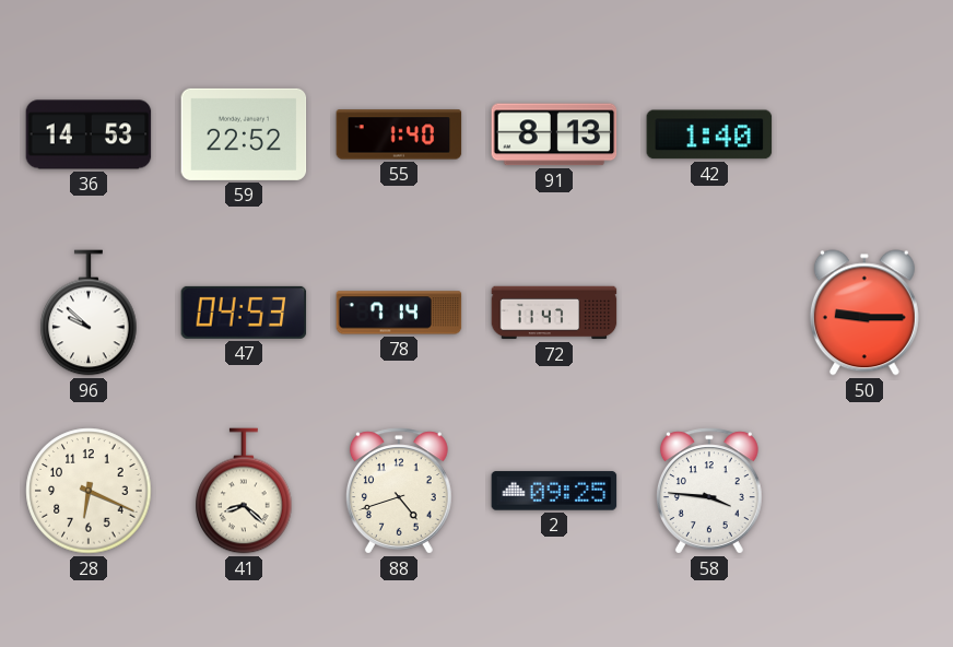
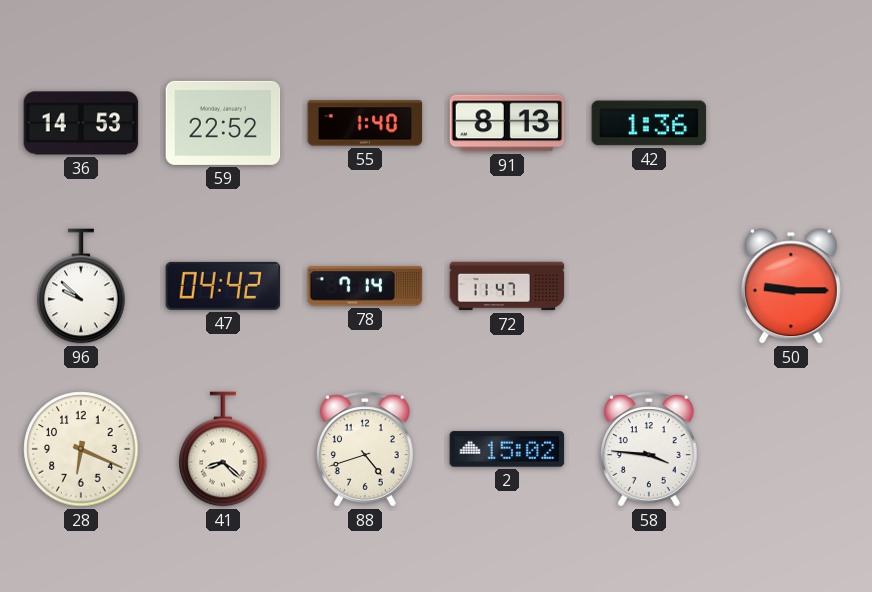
42: 1:40 -> 1:36
47: 04:53 -> 04:42
2: 09:25 -> 15:02
